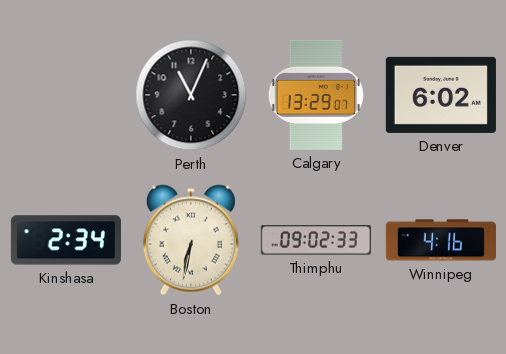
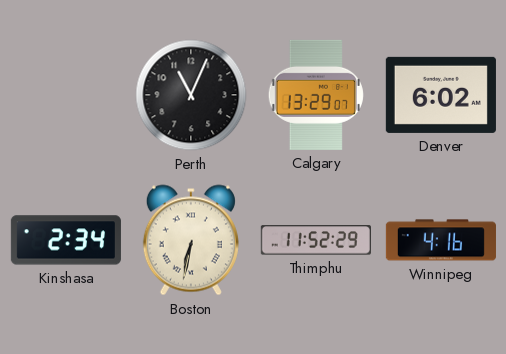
Thimphu: 09:02 -> 11:52
